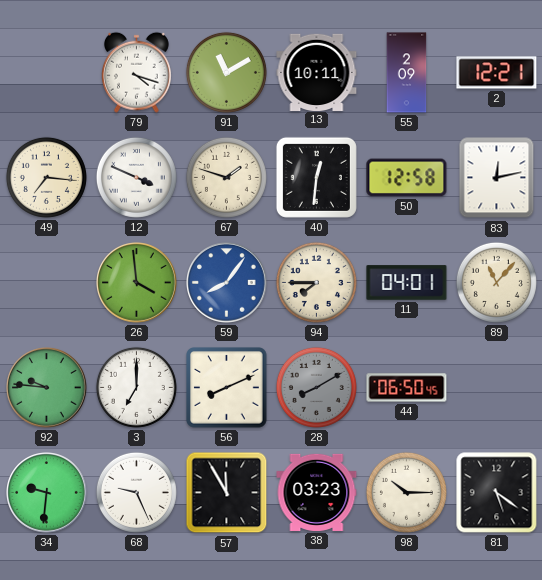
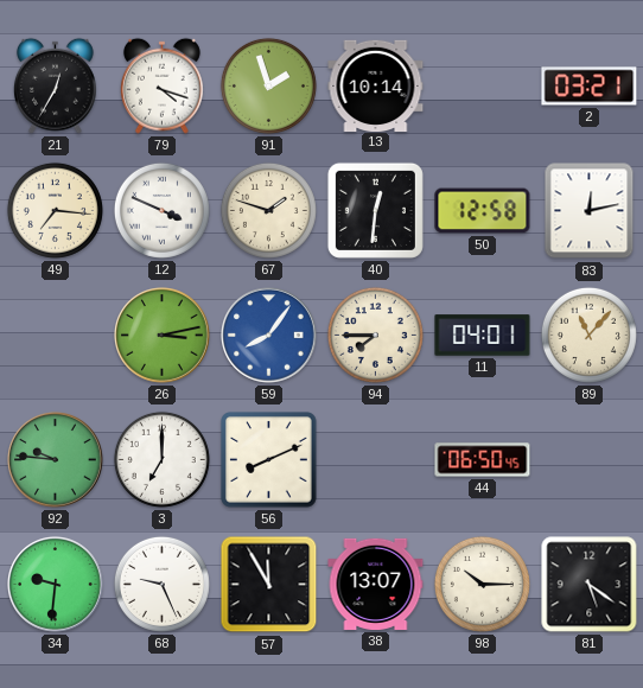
21: none -> 12:35
91: 11:10 -> 1:57
13: 10:11 -> 10:14
55: 2:09 -> none
2: 12:21 -> 03:21
26: 3:59 -> 3:13
28: 8:10 -> none
38: 03:23 -> 13:07
